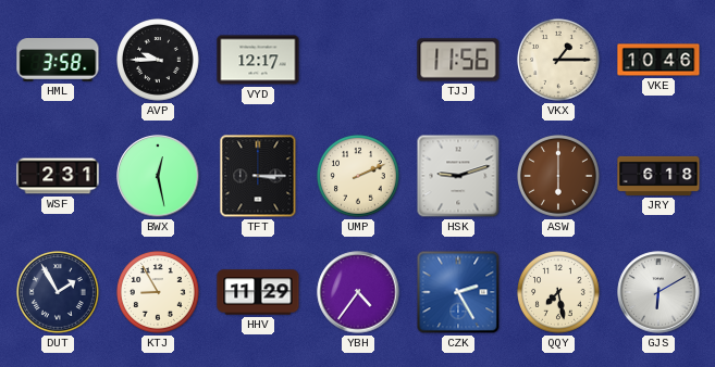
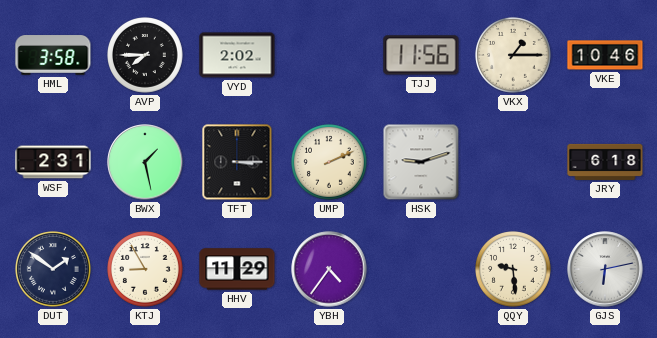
AVP: 9:45 -> 7:45
VYD: 12:17 -> 2:02
BWX: 12:28 -> 1:28
ASW: 6:00 -> none
DUT: 1:55 -> 1:51
CZK: 2:25 -> none
QQY: 7:28 -> 9:29
GJS: 6:10 -> 6:13
